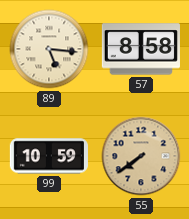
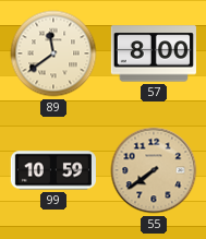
89: 5:16 -> 11:39
57: 8:58 -> 8:00
